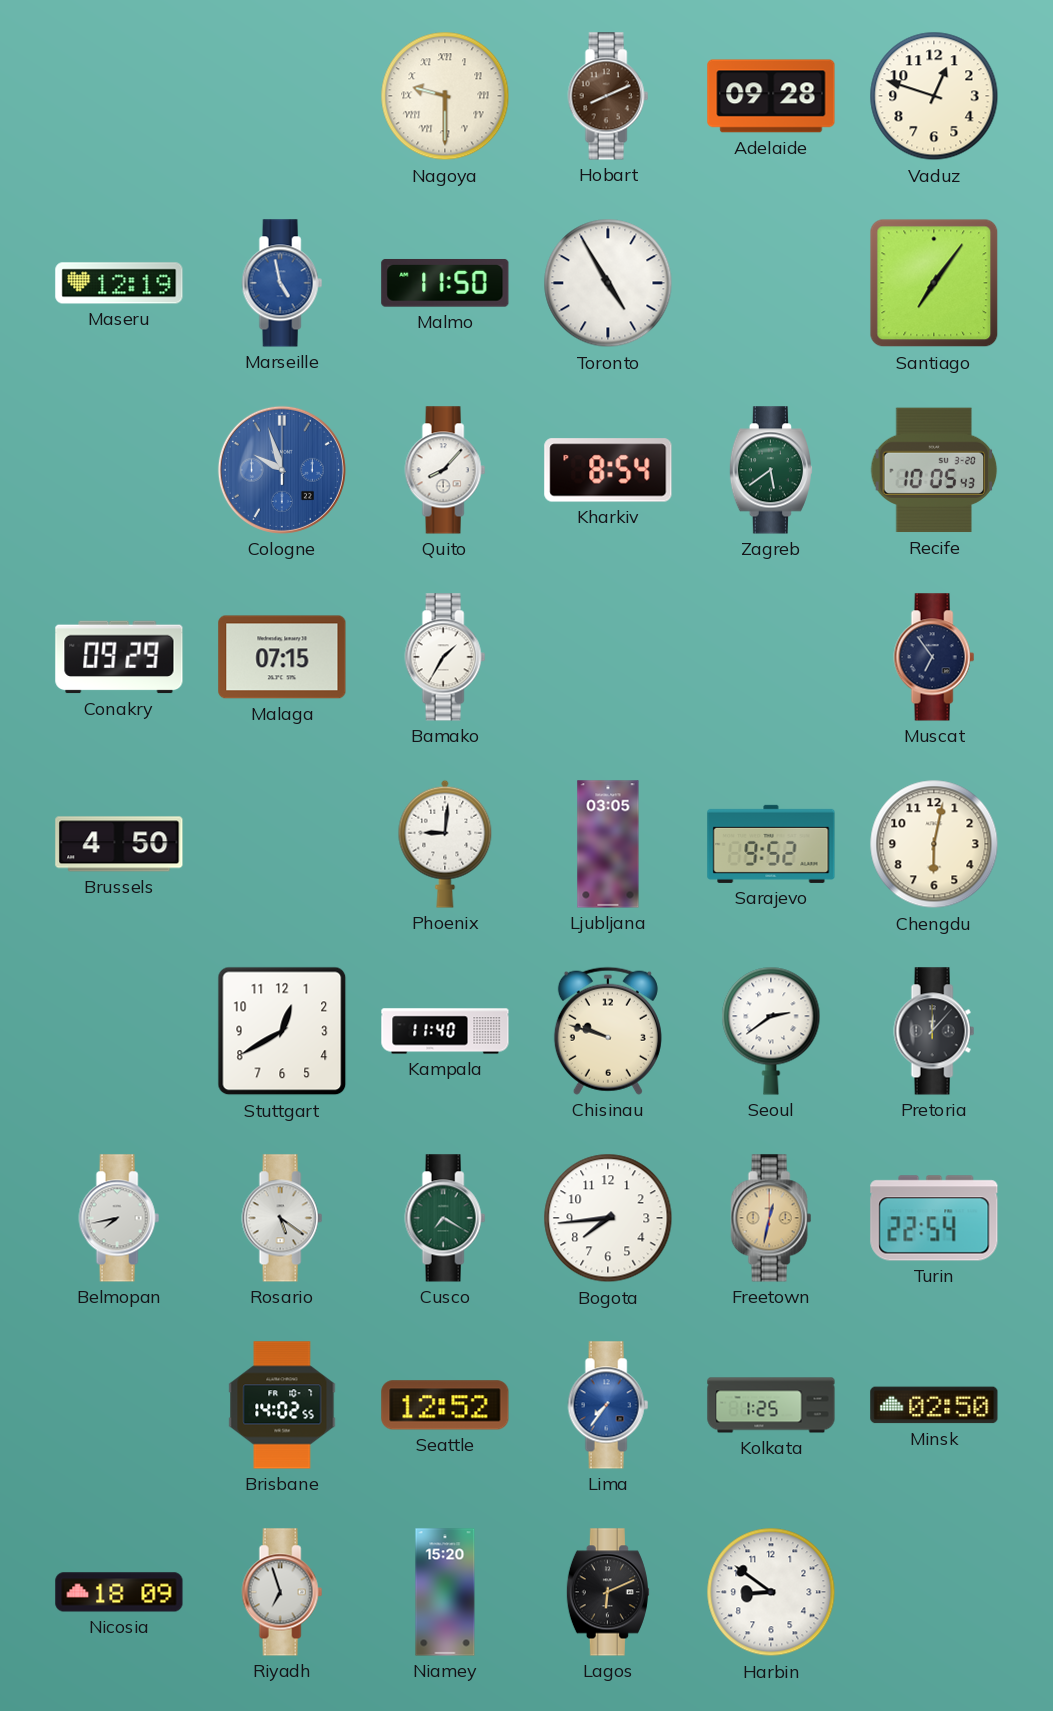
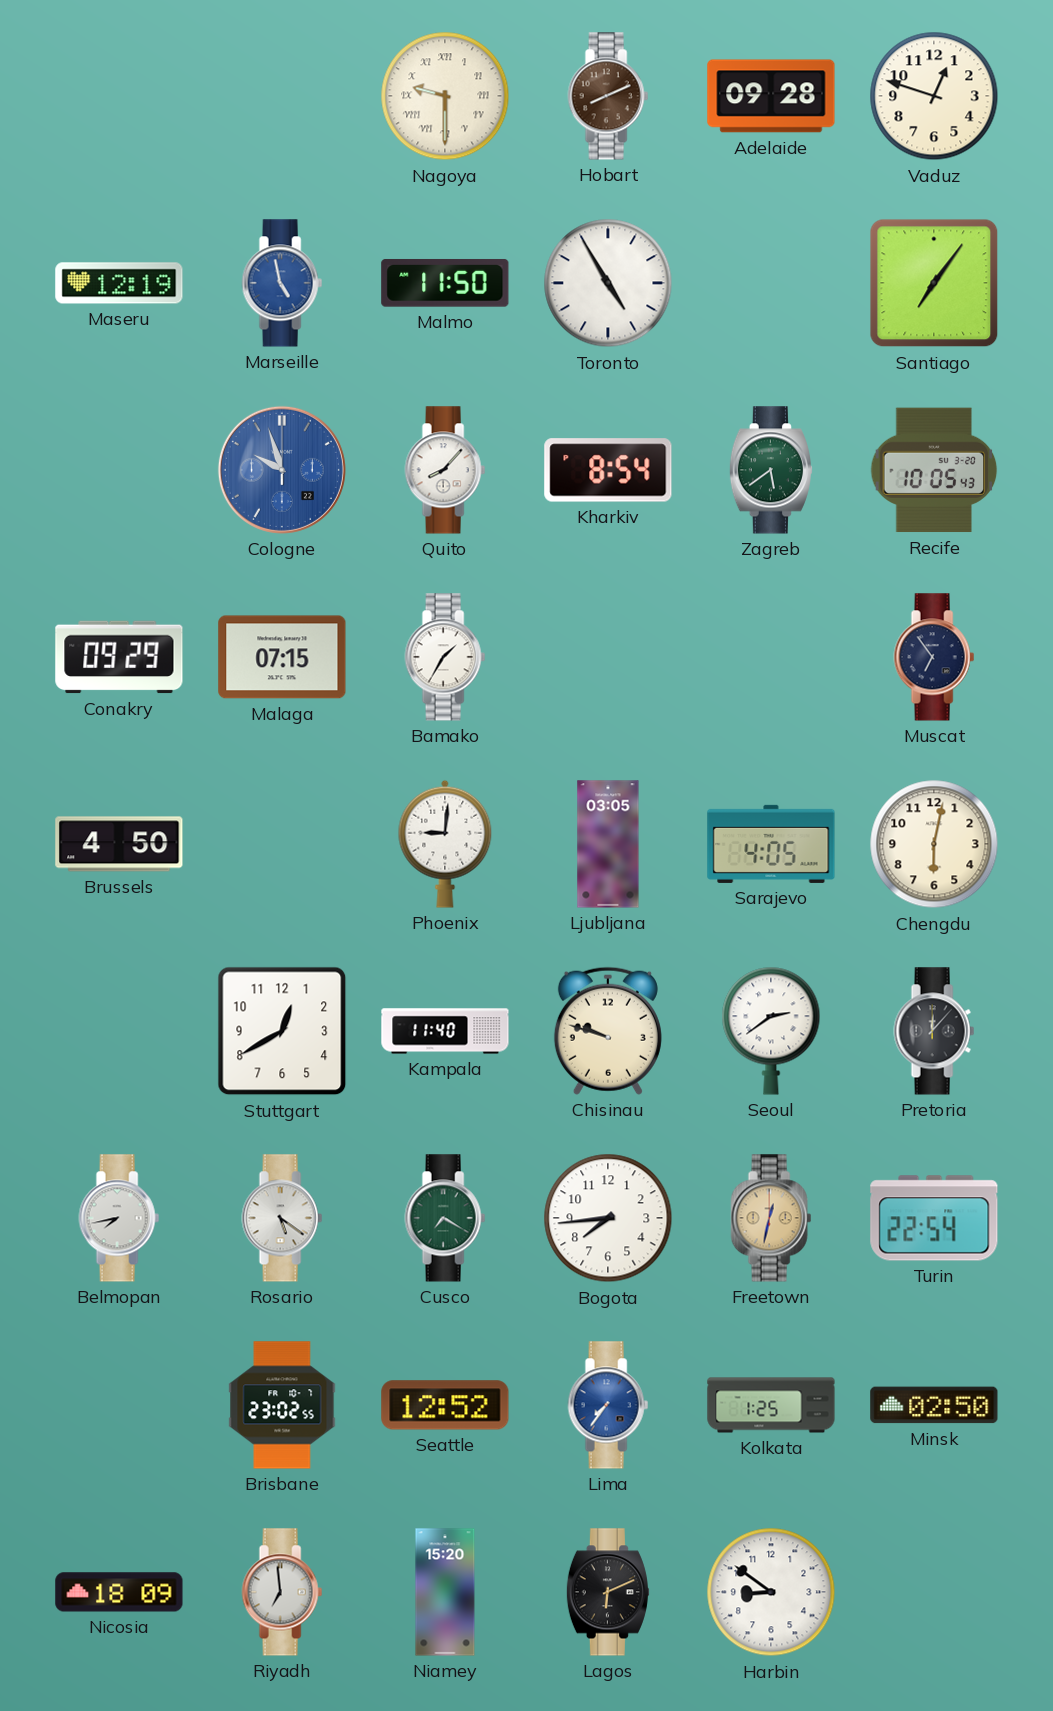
Sarajevo: 9:52 -> 4:05
Brisbane: 14:02 -> 23:02
Riyadh: 6:57 -> 6:59
